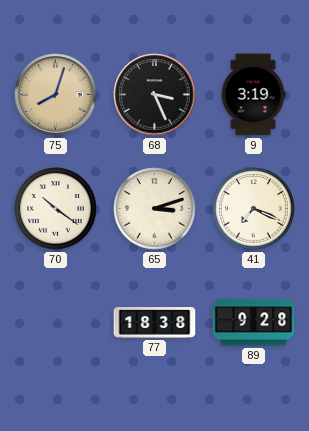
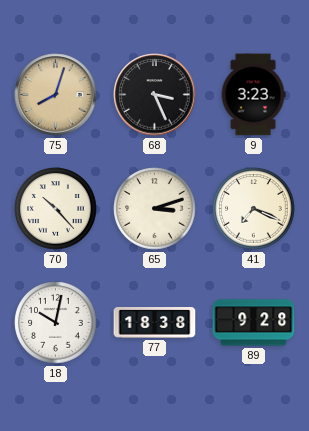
9: 3:19 -> 3:23
70: 10:21 -> 10:23
18: none -> 10:02
